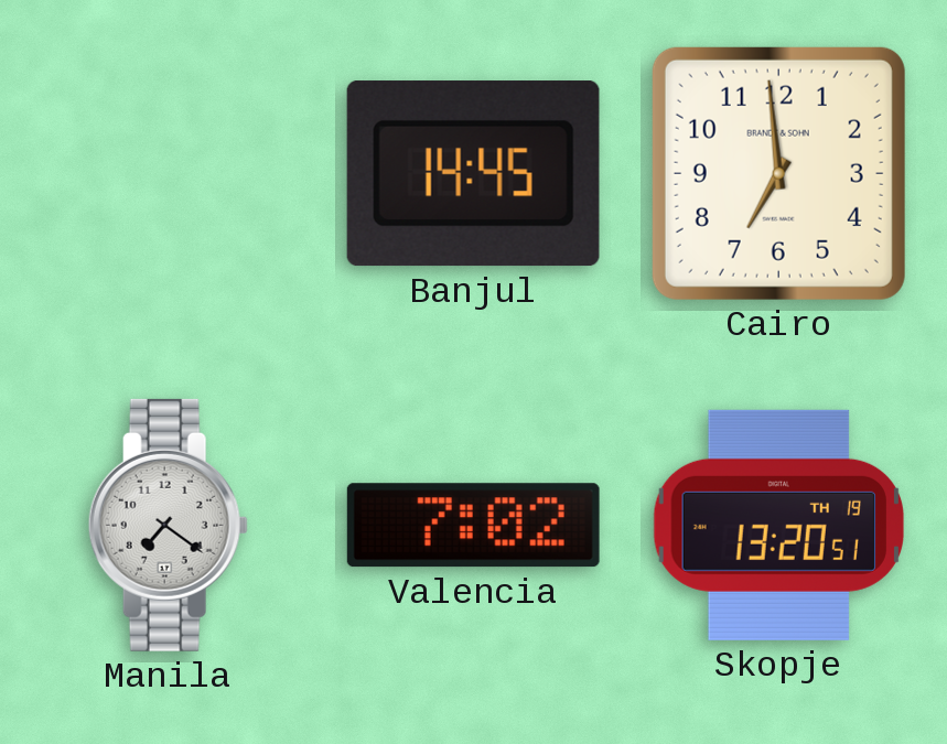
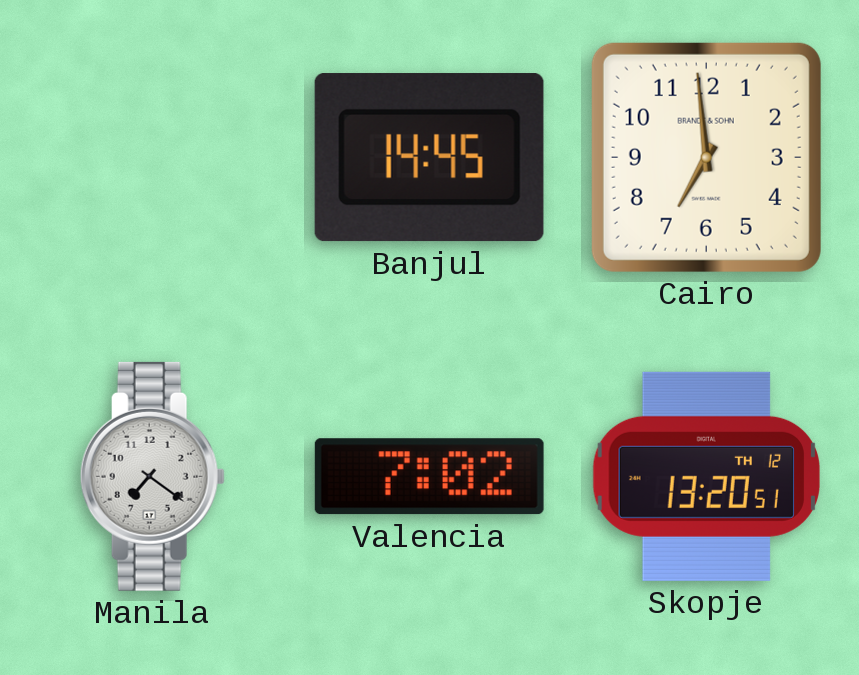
Skopje date: TH 19 -> TH 12
